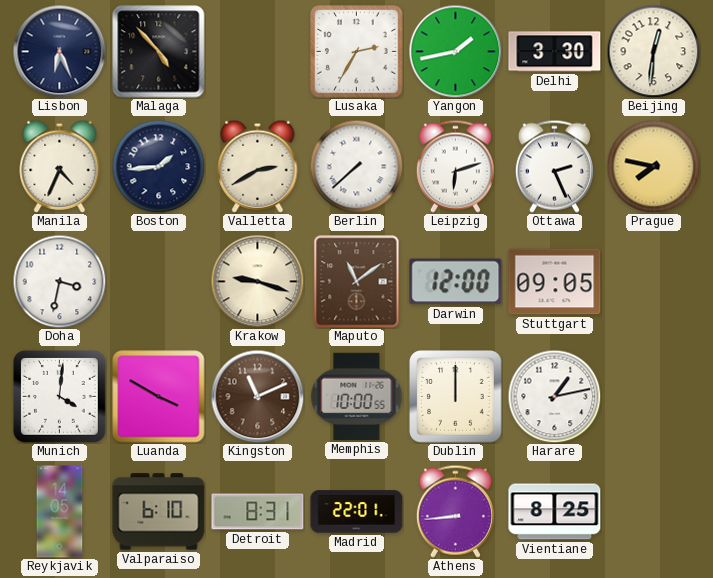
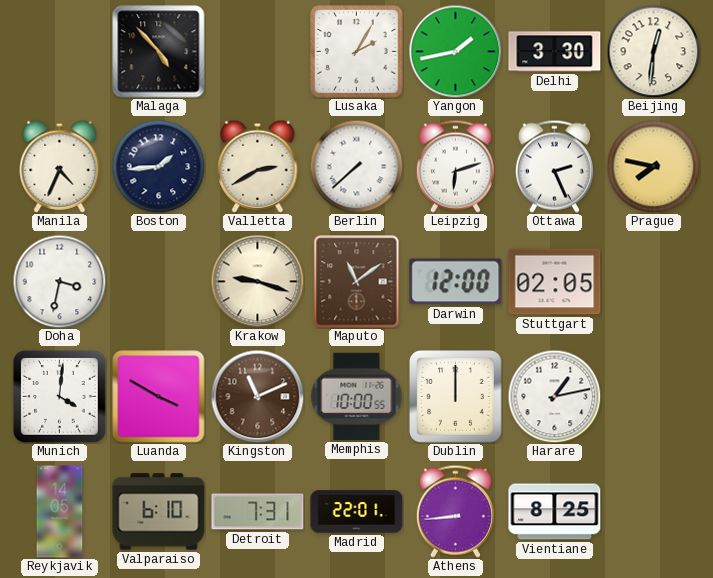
Lisbon: 6:26 -> none
Lusaka: 2:35 -> 2:05
Stuttgart: 09:05 -> 02:05
Detroit: 8:31 -> 7:31
